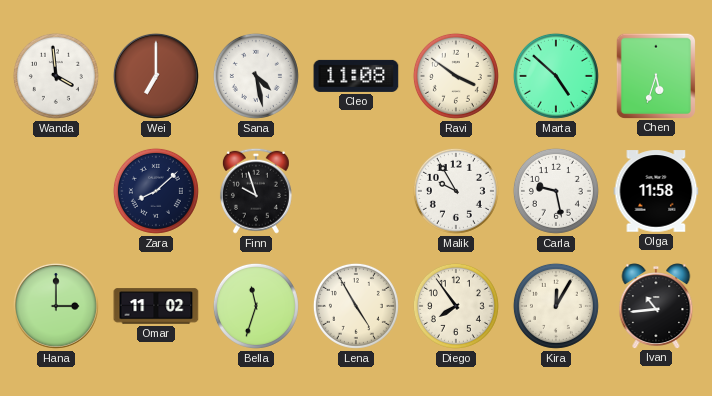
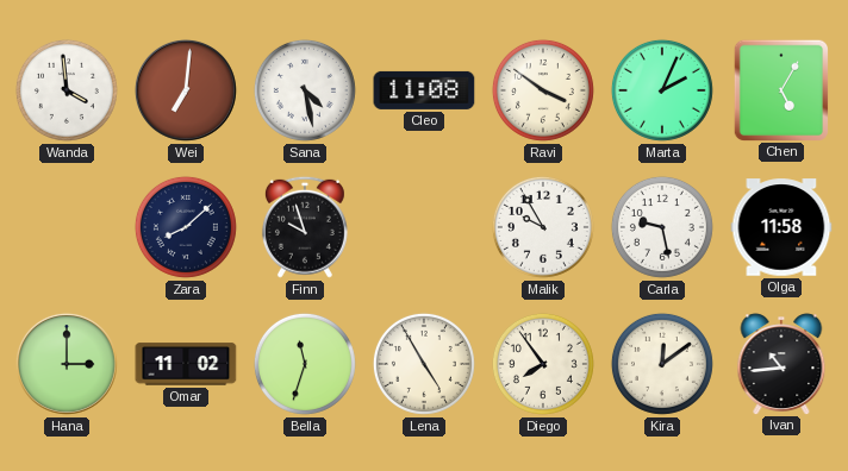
Wei: 7:00 -> 7:01
Marta: 4:52 -> 2:04
Chen: 5:33 -> 5:05
Kira: 12:05 -> 12:09
